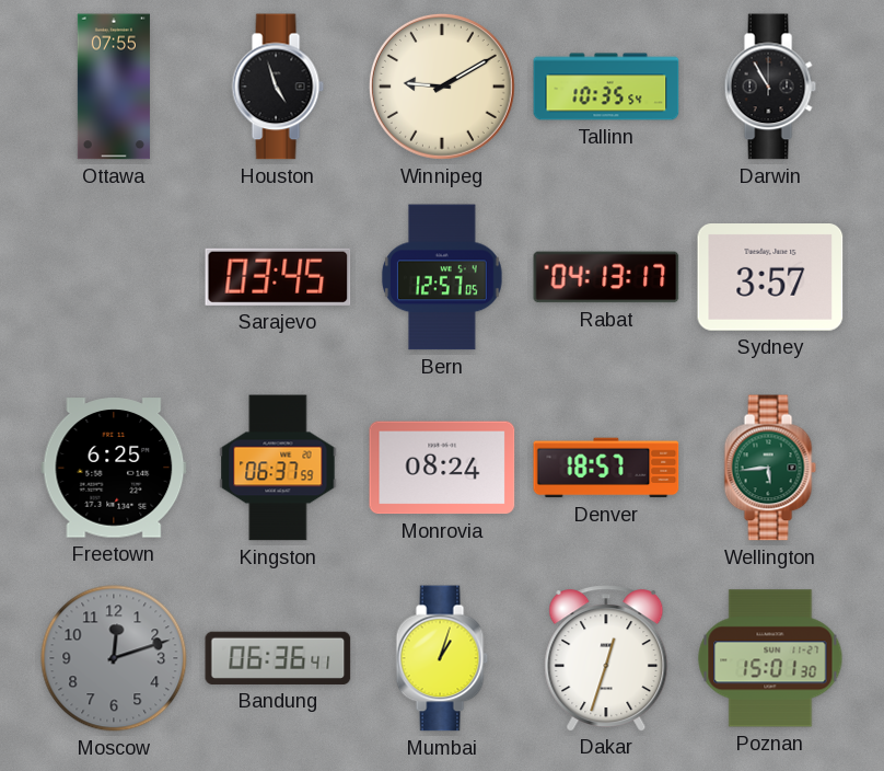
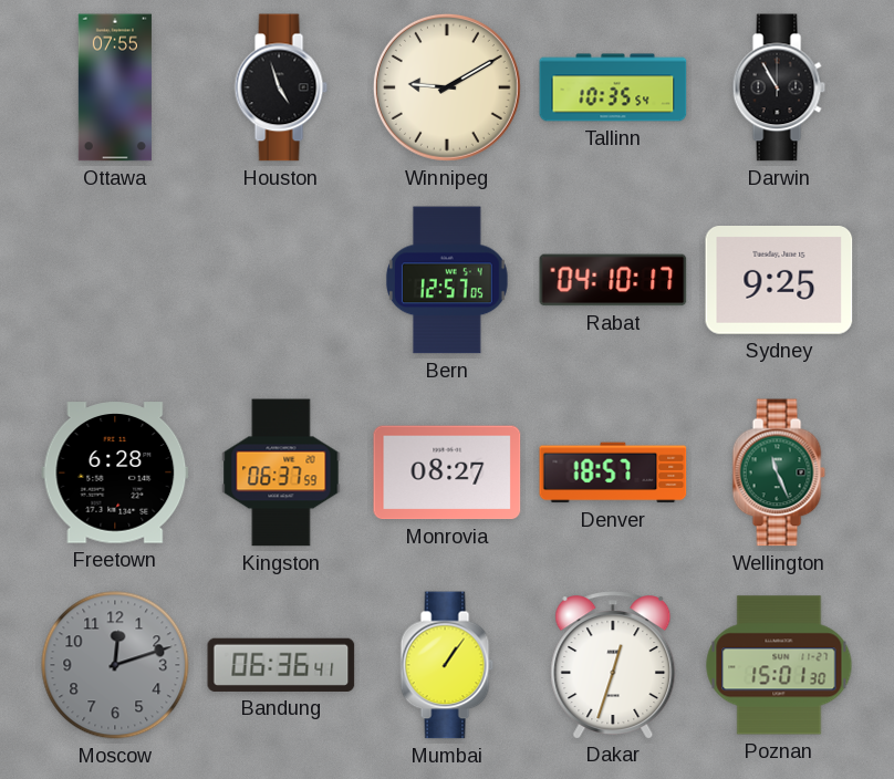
Sarajevo: 03:45 -> none
Rabat: 04:13 -> 04:10
Sydney: 3:57 -> 9:25
Freetown: 6:25 -> 6:28
Monrovia: 08:24 -> 08:27
Wellington: 5:44 -> 11:26
Mumbai: 1:03 -> 1:06
